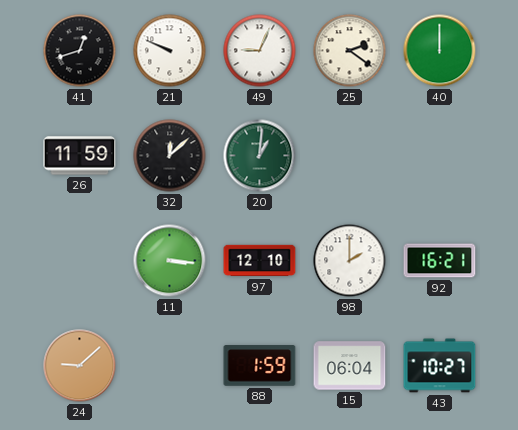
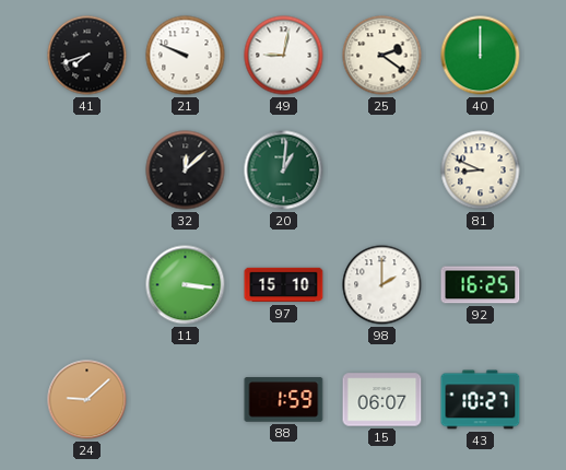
41: 12:42 -> 7:42
49: 9:04 -> 9:02
26: 11:59 -> none
81: none -> 8:49
97: 12:10 -> 15:10
92: 16:21 -> 16:25
15: 06:04 -> 06:07
